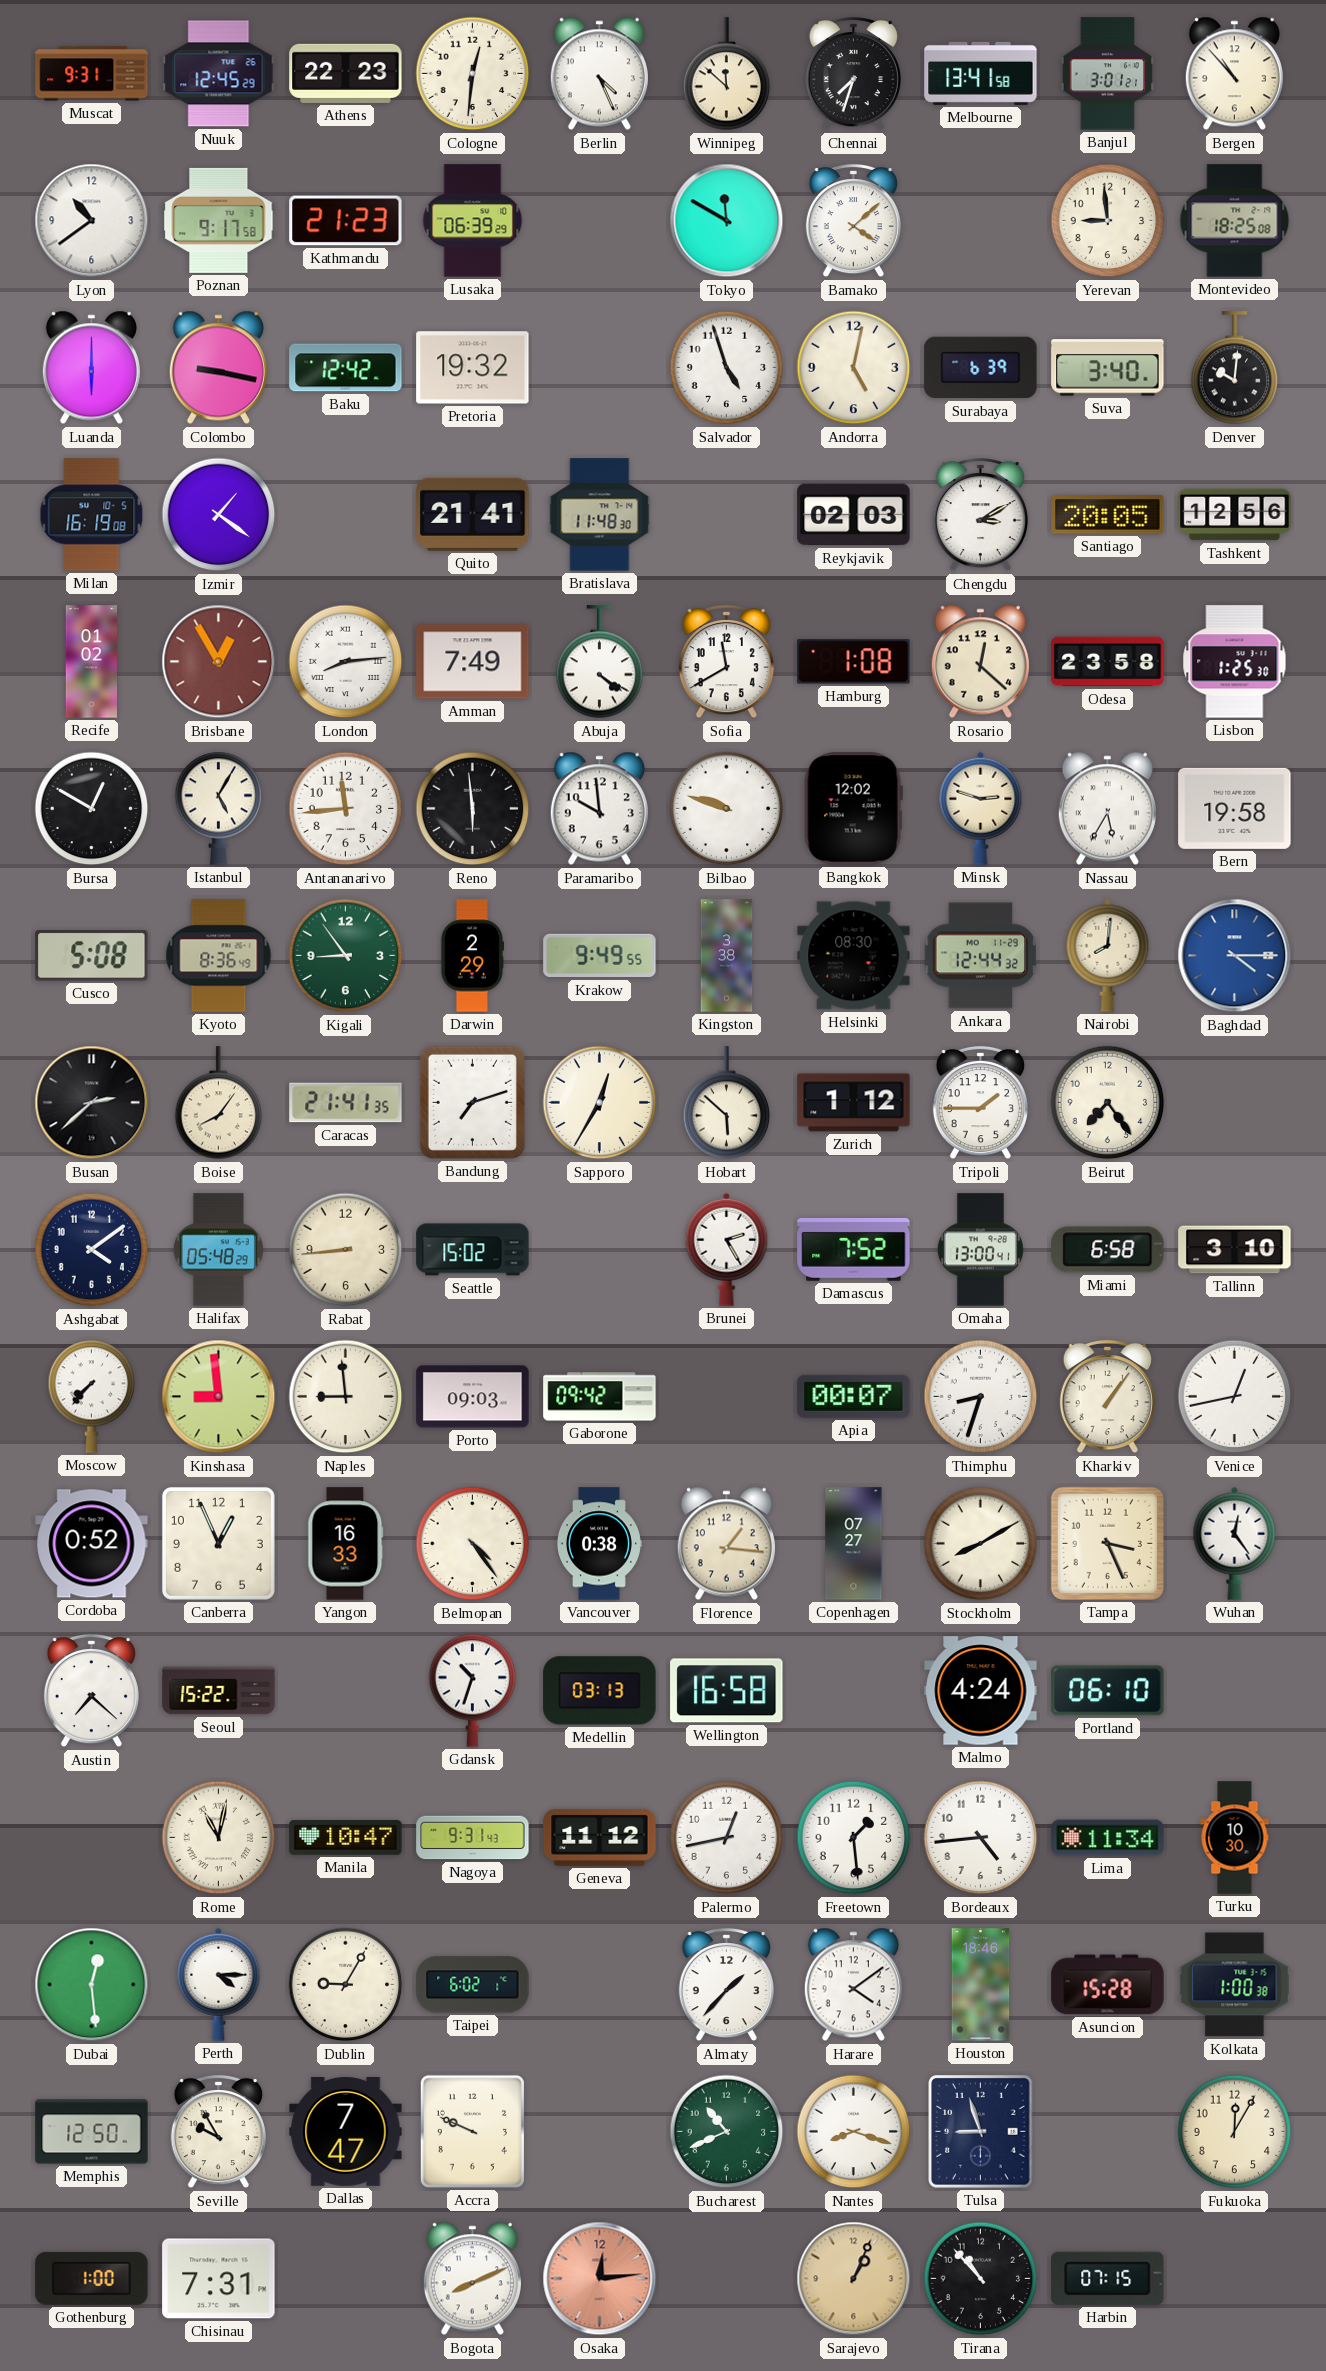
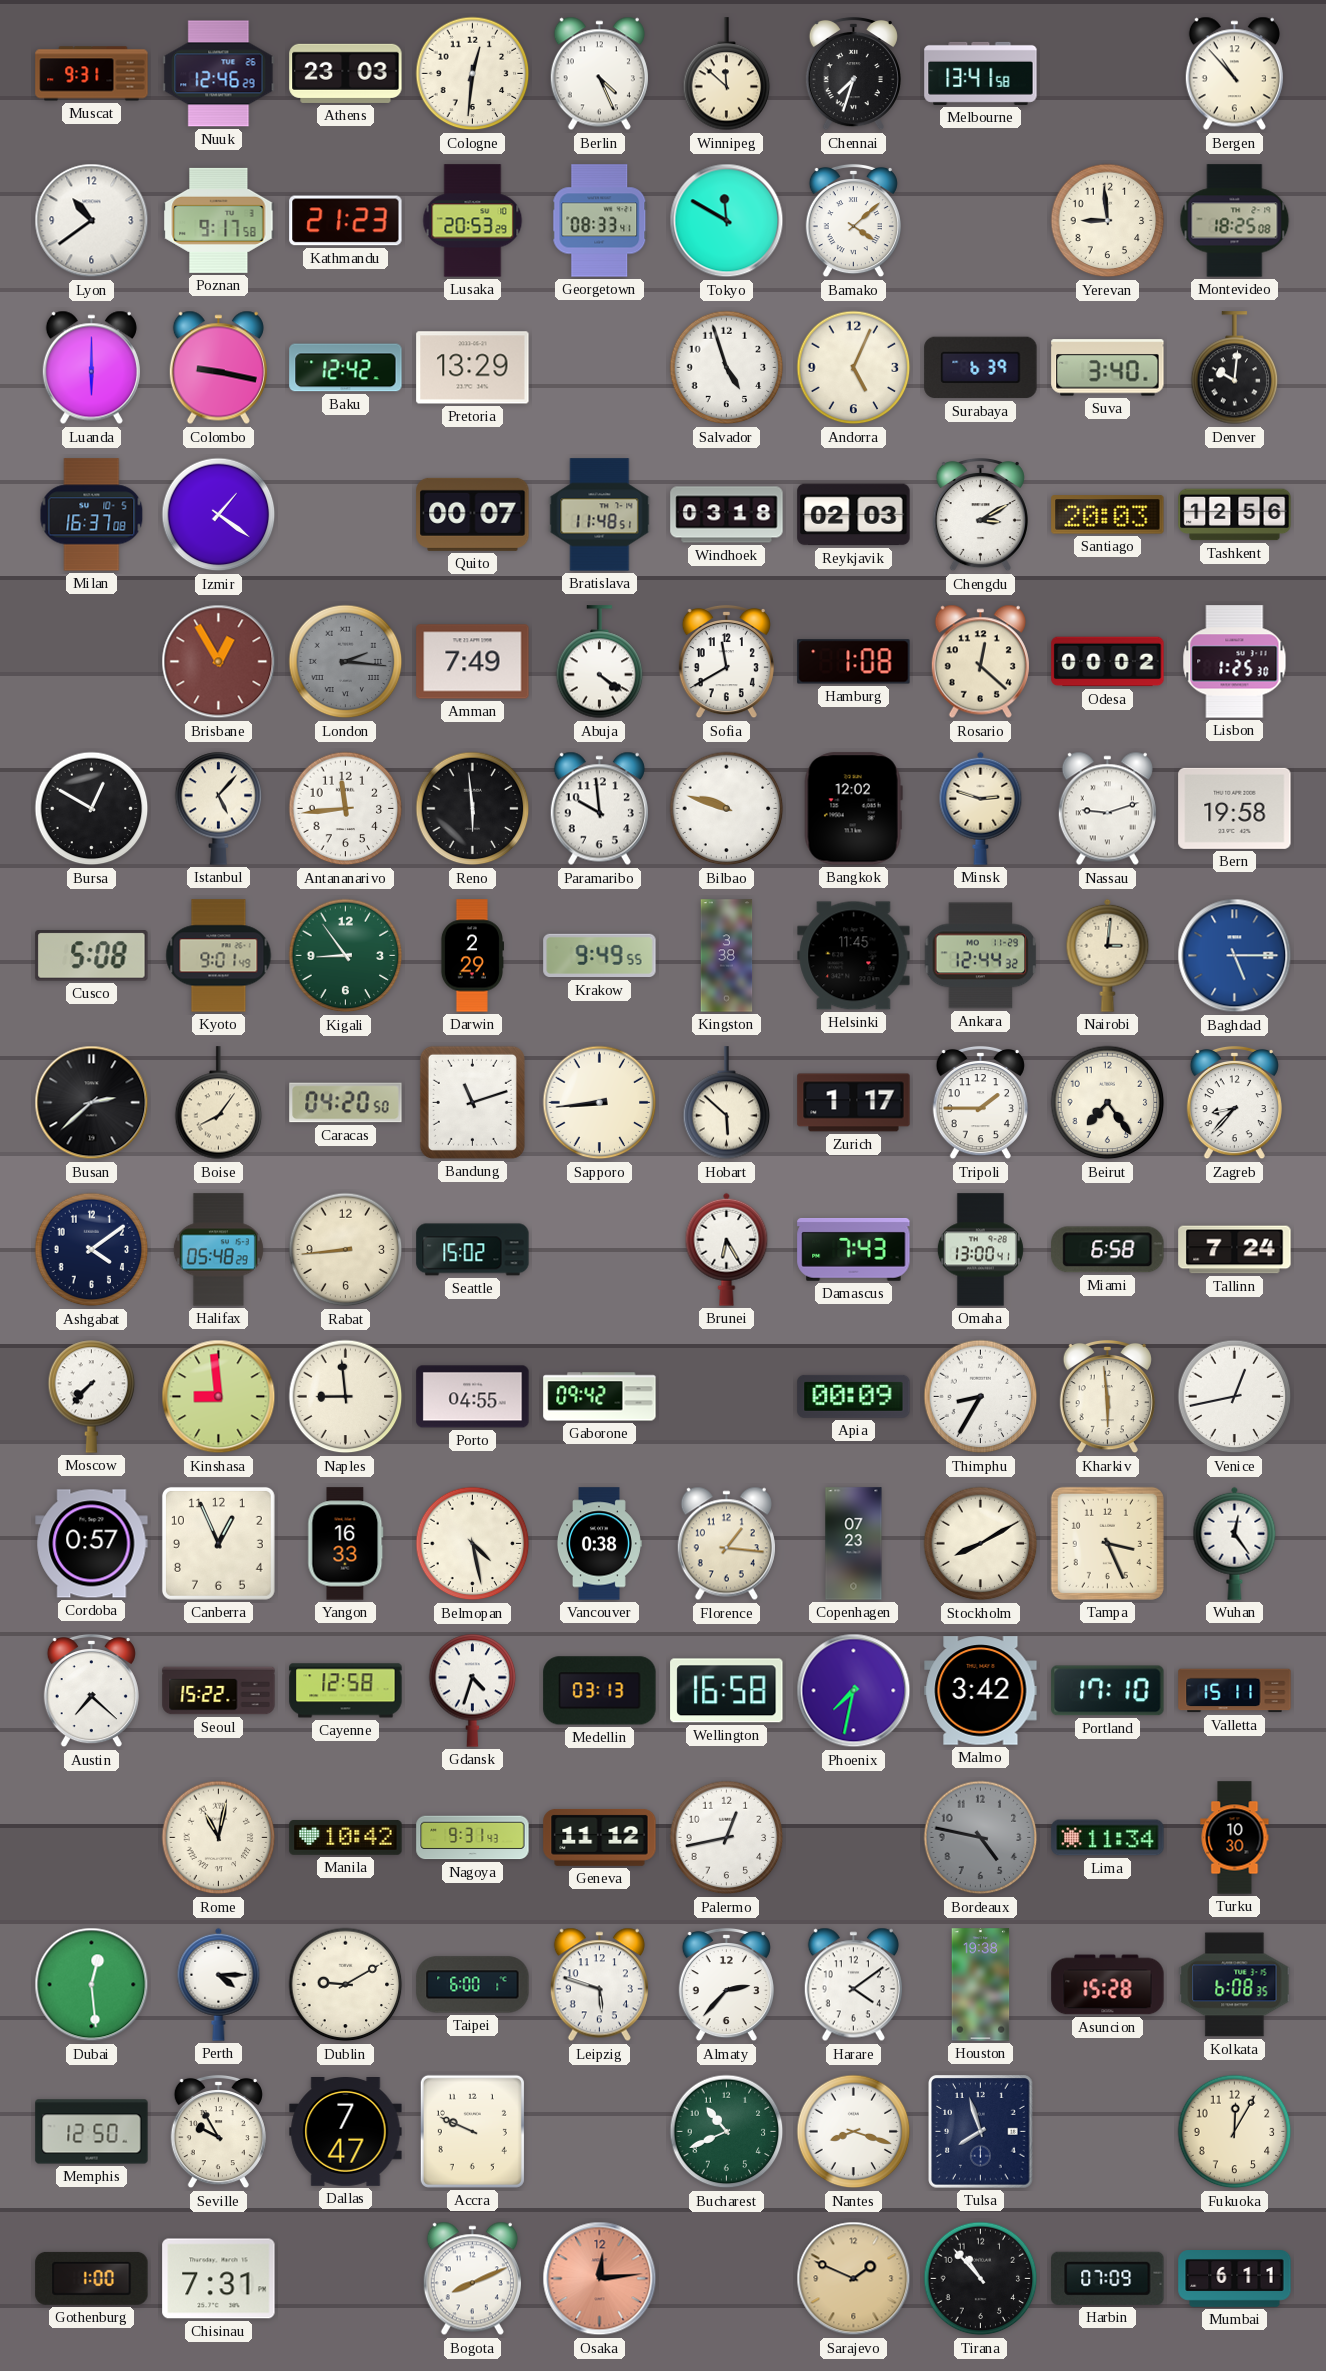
Nuuk: 12:45 -> 12:46
Athens: 22:23 -> 23:03
Banjul: 3:01 -> none
Lusaka: 06:39 -> 20:53
Georgetown: none -> 08:33
Pretoria: 19:32 -> 13:29
Andorra: 5:02 -> 5:04
Milan: 16:19 -> 16:37
Quito: 21:41 -> 00:07
Bratislava: 11:48:30 -> 11:48:51
Windhoek: none -> 03:18
Santiago: 20:05 -> 20:03
Recife: 01:02 -> none
London: 8:14 -> 2:16
London dial: white -> grey
Odesa: 23:58 -> 00:02
Istanbul: 5:05 -> 5:07
Nassau: 5:35 -> 9:12
Kyoto: 8:36 -> 9:01
Helsinki: 08:30 -> 11:45
Nairobi: 8:01 -> 3:01
Baghdad: 4:15 -> 5:15
Caracas: 21:41 -> 04:20
Bandung: 7:12 -> 11:12
Sapporo: 12:35 -> 8:44
Zurich: 1:12 -> 1:17
Zagreb: none -> 8:37
Brunei: 2:25 -> 6:25
Damascus: 7:52 -> 7:43
Tallinn: 3:10 -> 7:24
Porto: 09:03 -> 04:55
Apia: 00:07 -> 00:09
Thimphu: 8:33 -> 8:35
Kharkiv: 1:06 -> 5:59
Cordoba: 0:52 -> 0:57
Belmopan: 4:24 -> 4:28
Copenhagen: 07:27 -> 07:23
Cayenne: none -> 12:58
Gdansk: 10:33 -> 4:33
Phoenix: none -> 7:32
Malmo: 4:24 -> 3:42
Portland: 06:10 -> 17:10
Valletta: none -> 15:11
Manila: 10:47 -> 10:42
Freetown: 1:29 -> none
Bordeaux: 4:44 -> 4:47
Bordeaux dial: white -> grey
Dublin: 9:05 -> 9:10
Taipei: 6:02 -> 6:00
Leipzig: none -> 5:48
Almaty: 1:37 -> 2:37
Houston: 18:46 -> 19:38
Kolkata: 1:00 -> 6:08
Tulsa: 8:57 -> 7:57
Sarajevo: 1:04 -> 1:49
Harbin: 07:15 -> 07:09
Mumbai: none -> 6:11
